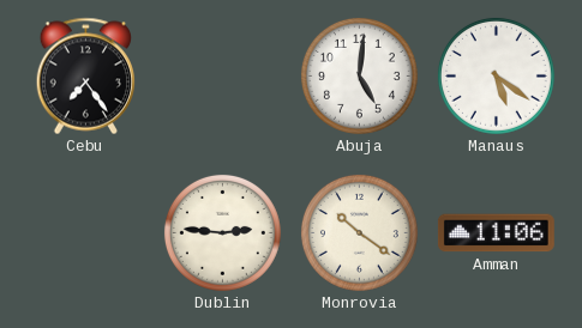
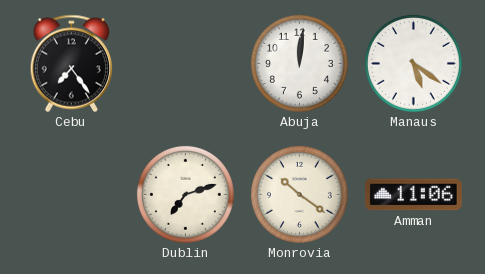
Abuja: 5:01 -> 12:01
Dublin: 2:46 -> 7:12
